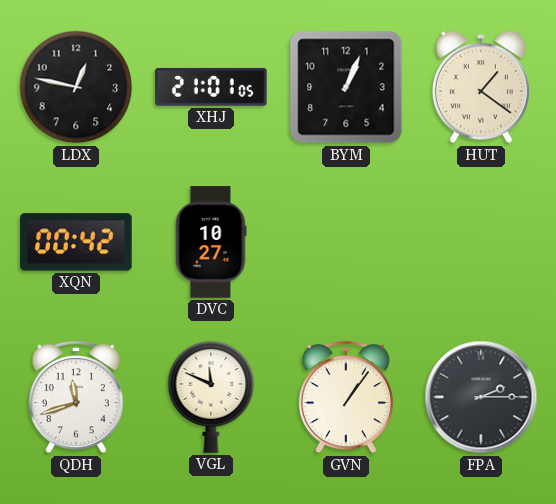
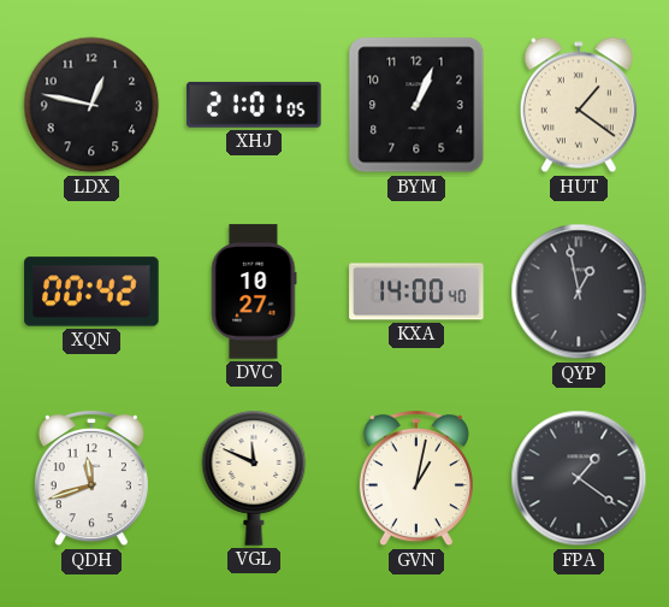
KXA: none -> 14:00
QYP: none -> 12:58
GVN: 1:06 -> 1:02
FPA: 2:15 -> 1:21
